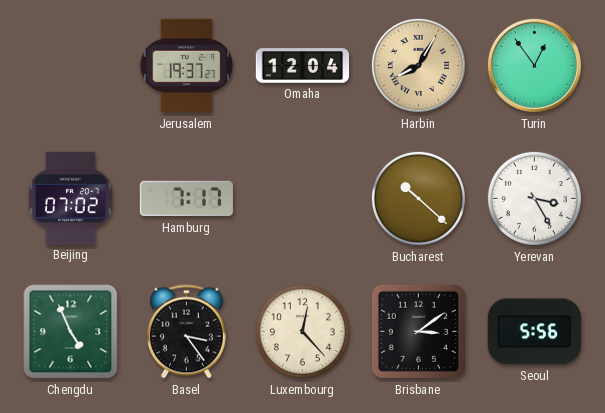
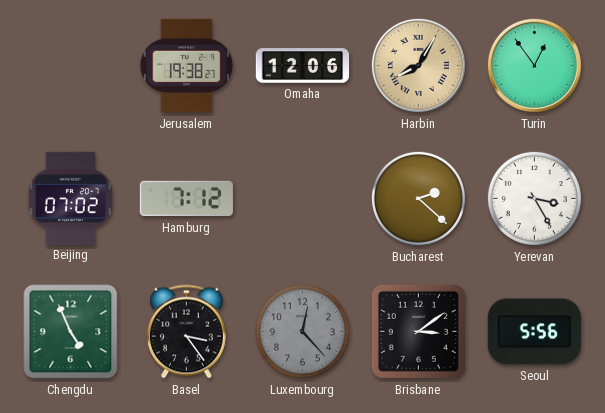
Jerusalem: 19:37 -> 19:38
Omaha: 12:04 -> 12:06
Hamburg: 7:17 -> 7:12
Bucharest: 10:22 -> 2:22
Luxembourg dial: cream -> grey
